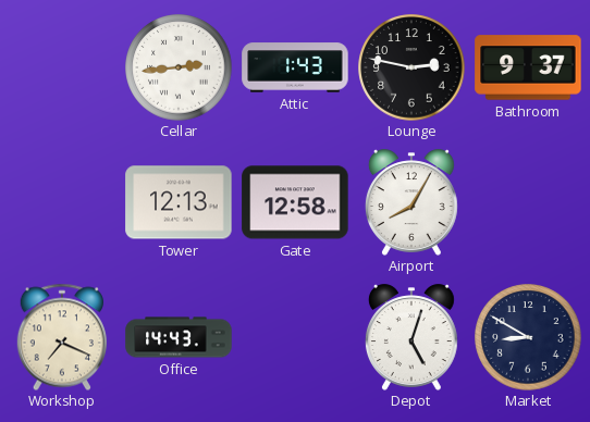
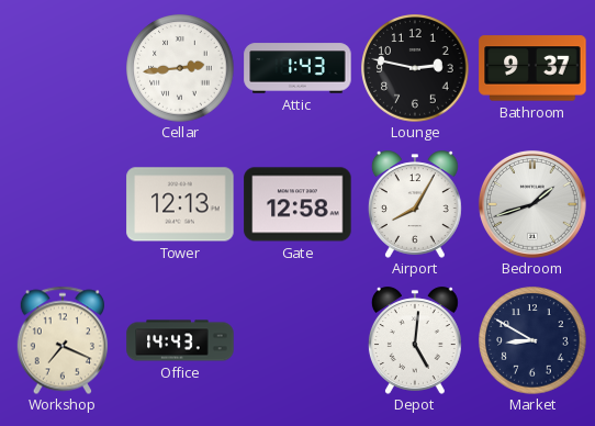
Bedroom: none -> 1:42
Depot: 5:03 -> 5:01
